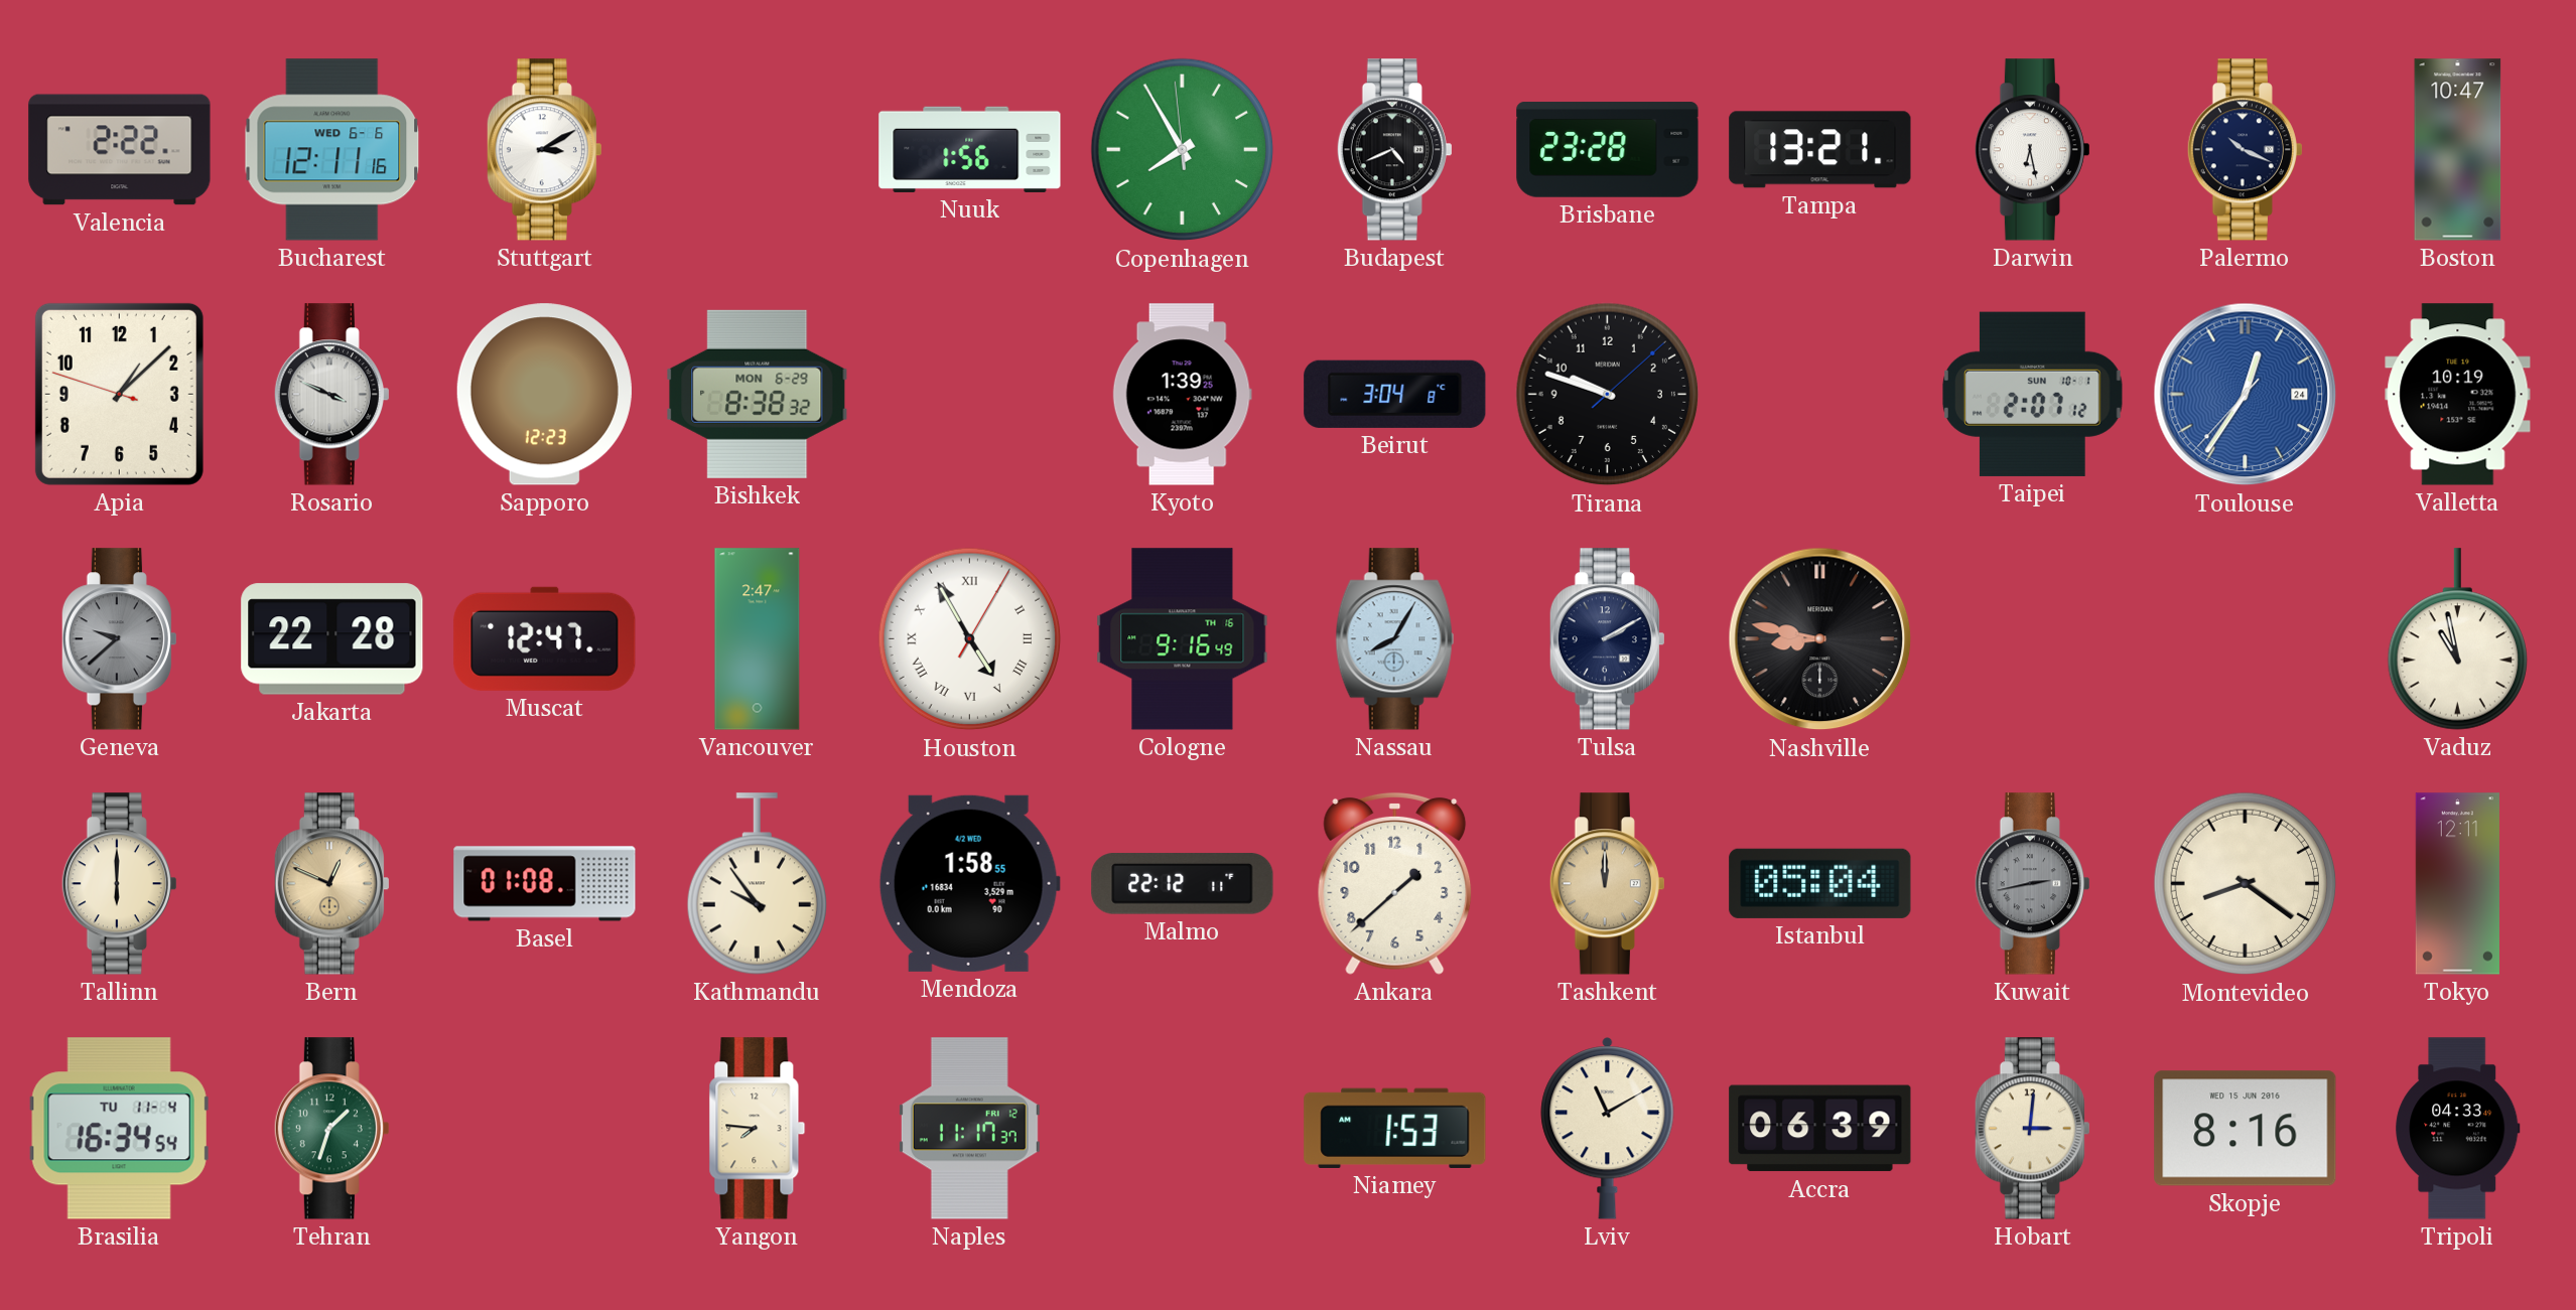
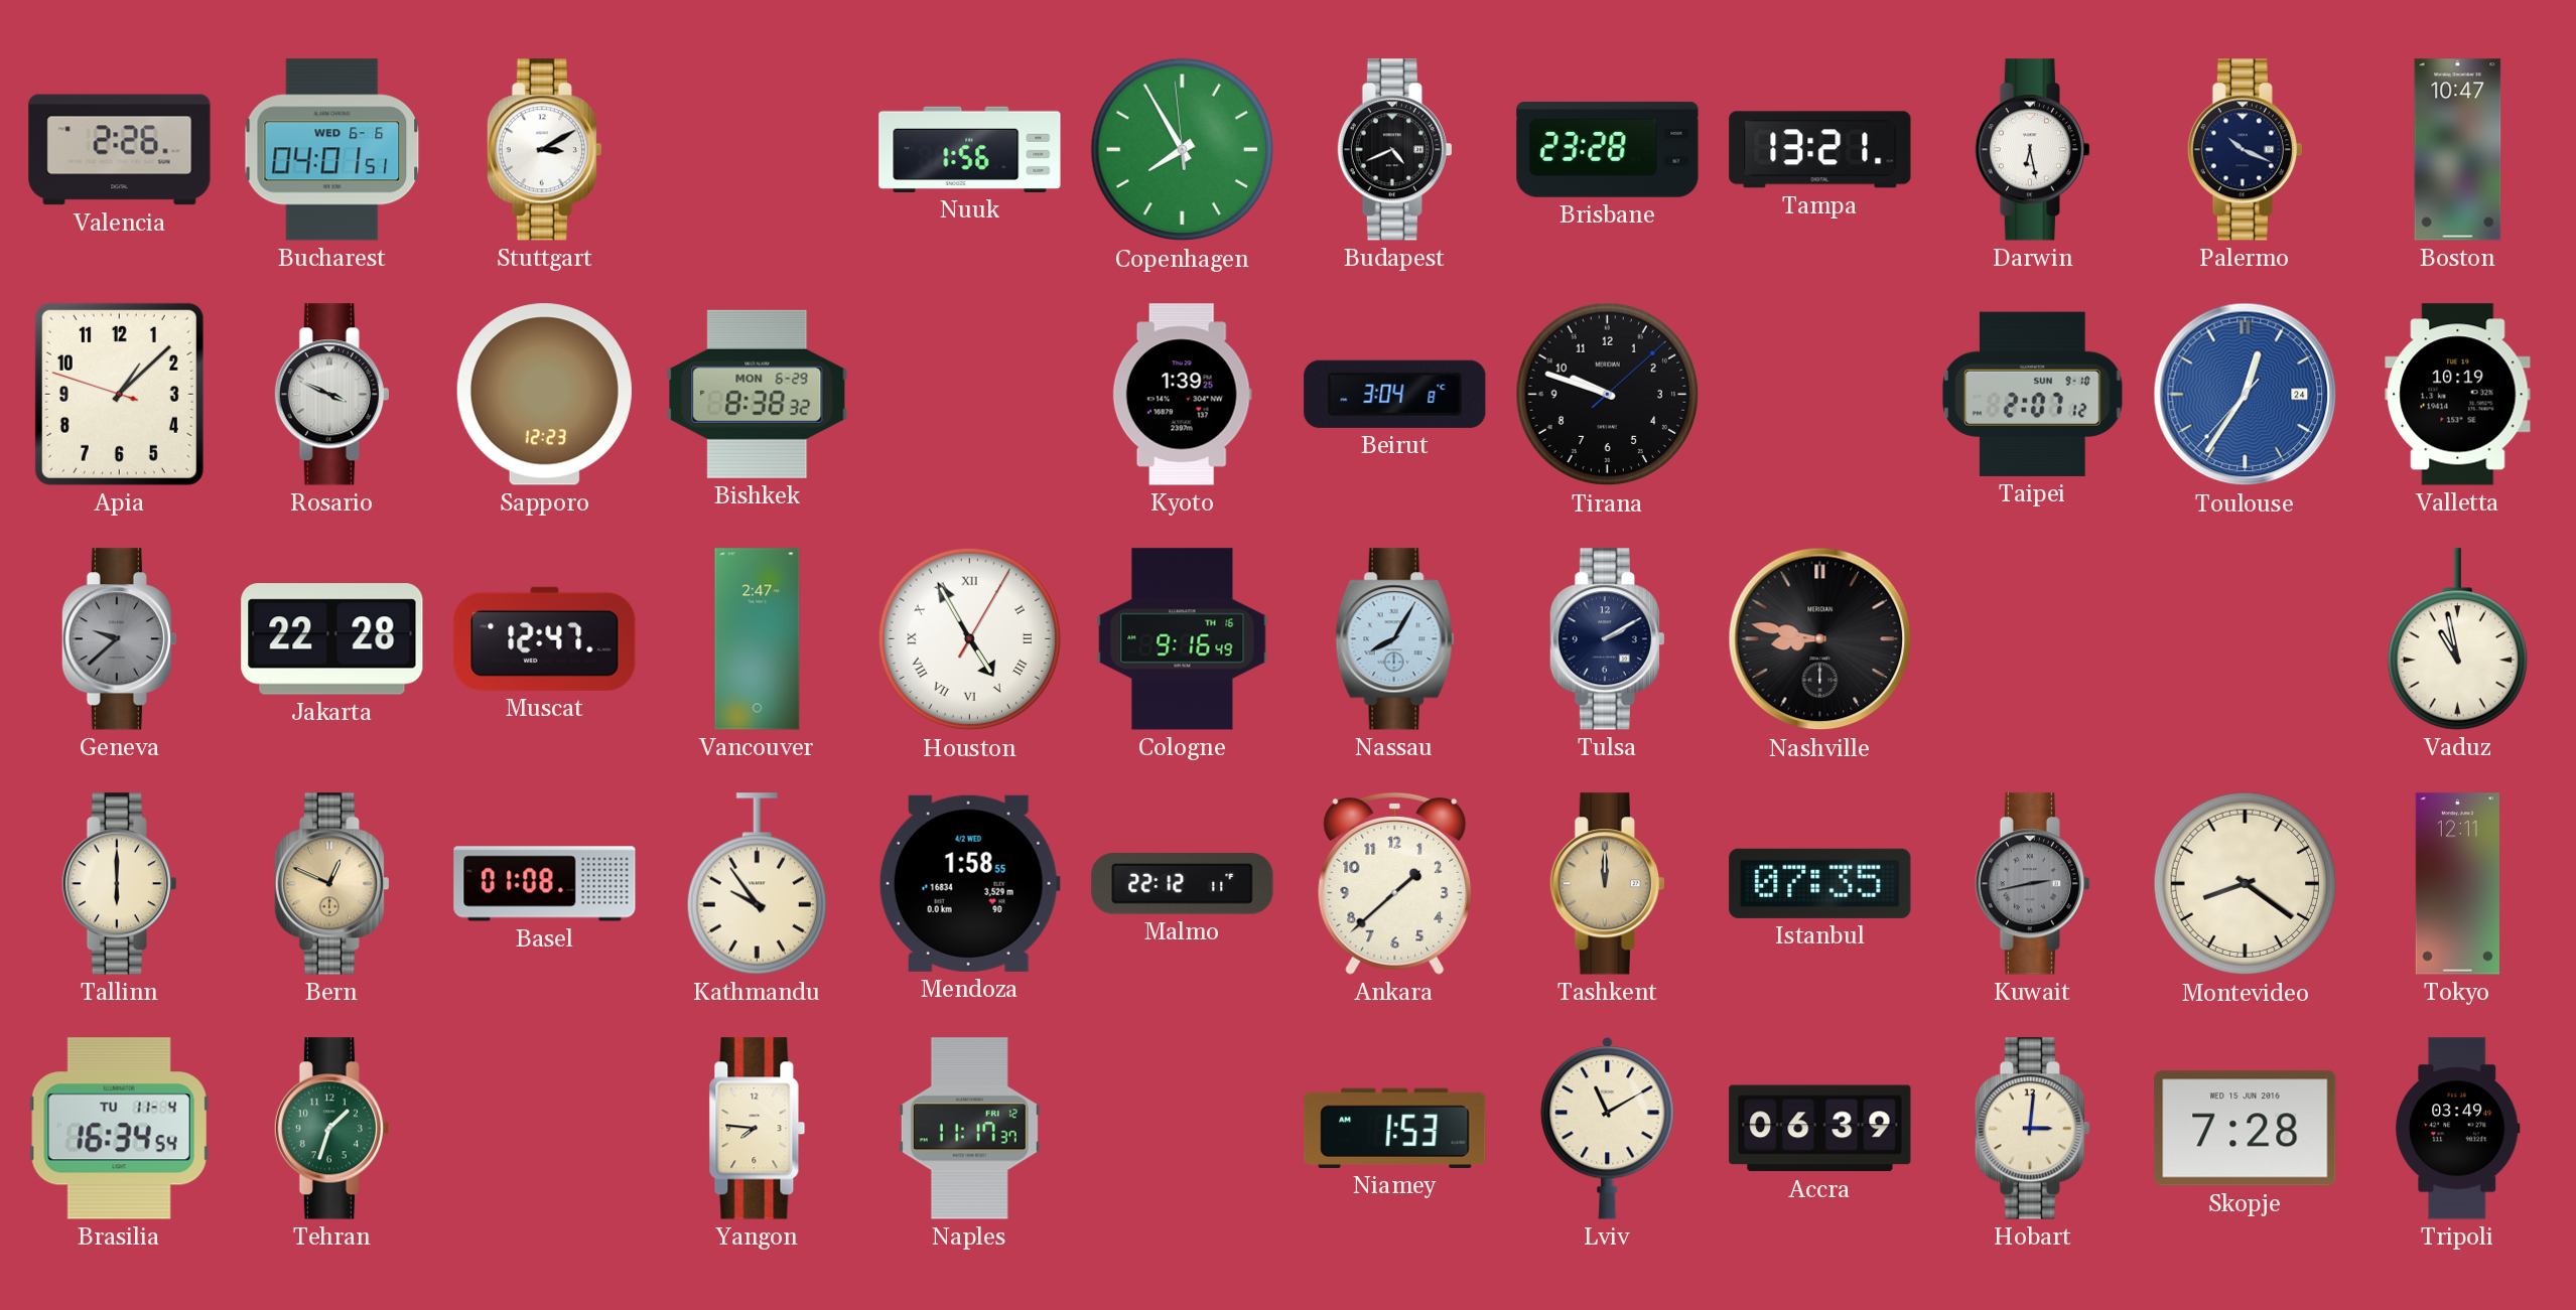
Valencia: 2:22 -> 2:26
Bucharest: 12:11 -> 04:01
Taipei date: SUN 10-1 -> SUN 9-10
Istanbul: 05:04 -> 07:35
Skopje: 8:16 -> 7:28
Tripoli: 04:33 -> 03:49
